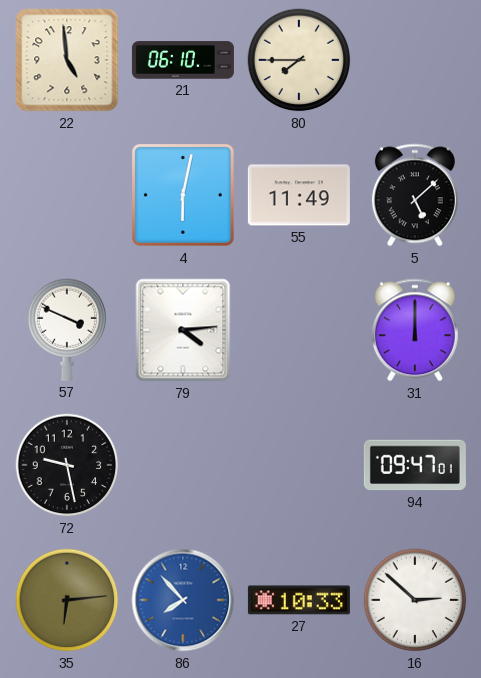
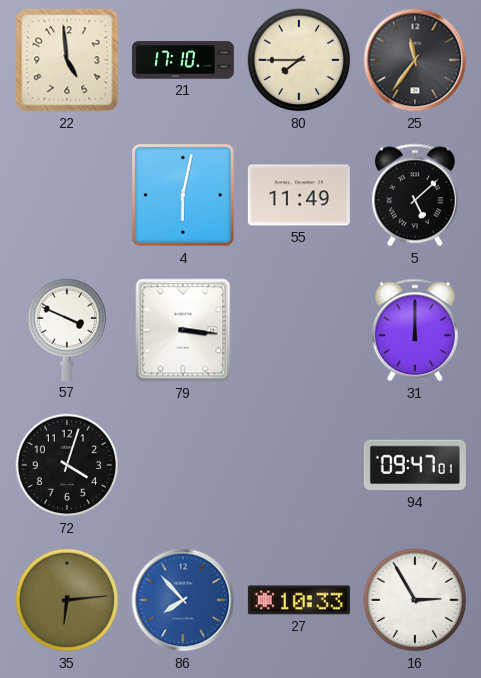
21: 06:10 -> 17:10
25: none -> 11:36
79: 4:14 -> 3:16
72: 9:28 -> 4:03
16: 2:52 -> 2:55
